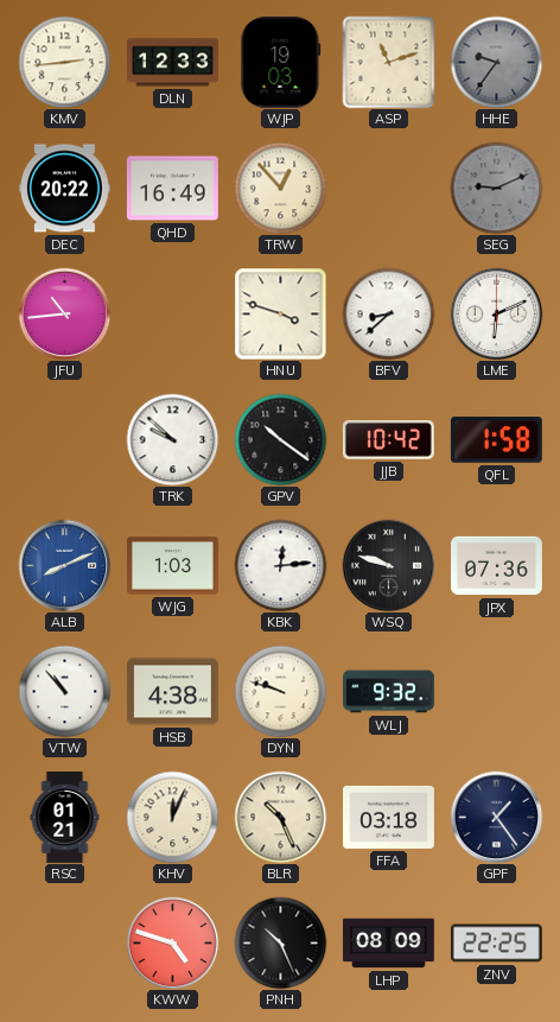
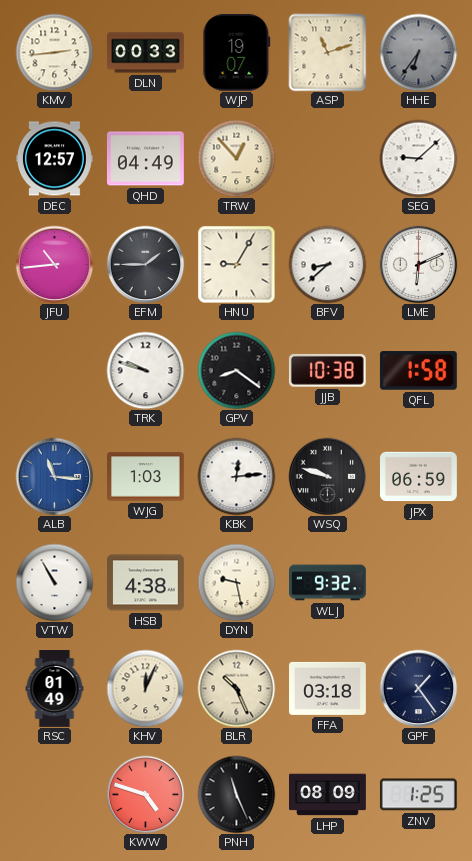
DLN: 12:33 -> 00:33
WJP: 19:03 -> 19:07
HHE: 9:36 -> 6:36
DEC: 20:22 -> 12:57
QHD: 16:49 -> 04:49
SEG: 9:11 -> 9:08
SEG dial: grey -> white
EFM: none -> 1:45
HNU: 3:48 -> 9:05
TRK: 9:52 -> 9:48
GPV: 10:21 -> 8:21
JJB: 10:42 -> 10:38
ALB: 8:11 -> 11:16
JPX: 07:36 -> 06:59
VTW: 10:53 -> 10:55
DYN: 9:48 -> 9:28
RSC: 01:21 -> 01:49
PNH: 10:26 -> 11:26
ZNV: 22:25 -> 1:25
